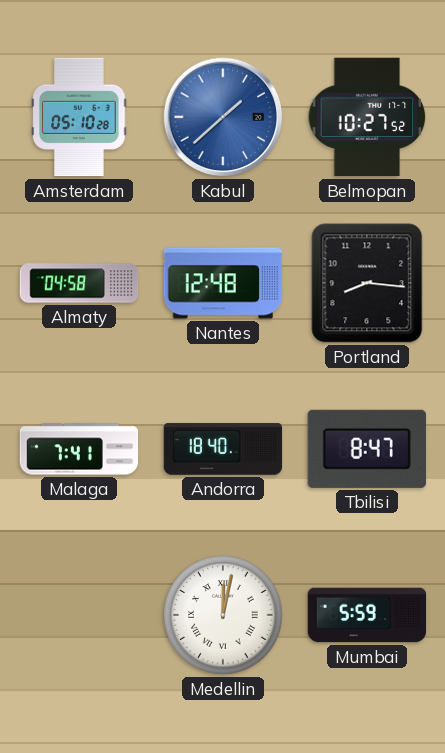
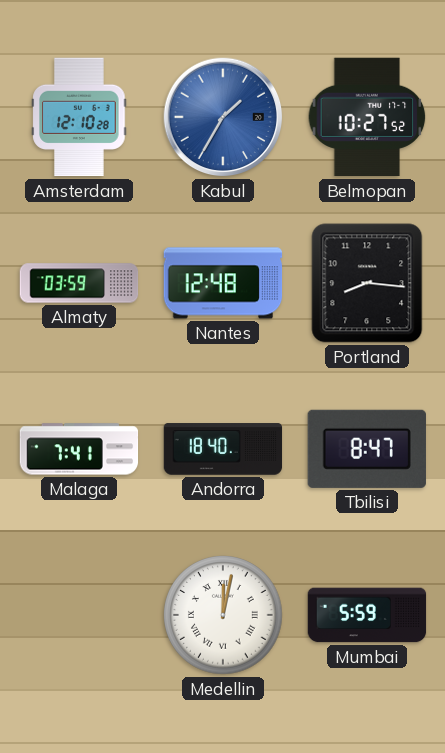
Amsterdam: 05:10 -> 12:10
Kabul: 1:38 -> 1:35
Almaty: 04:58 -> 03:59
